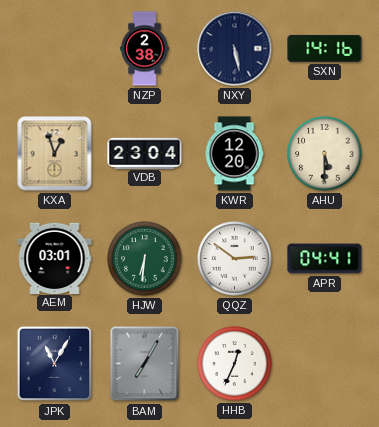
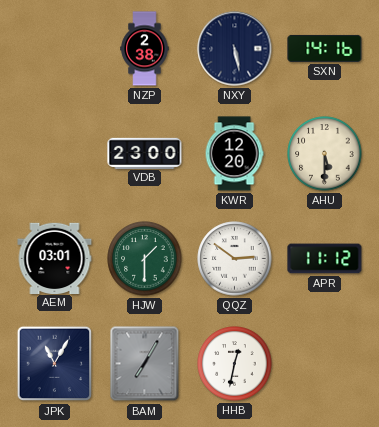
KXA: 12:57 -> none
VDB: 23:04 -> 23:00
HJW: 6:31 -> 1:30
APR: 04:41 -> 11:12
HHB: 12:34 -> 12:32
